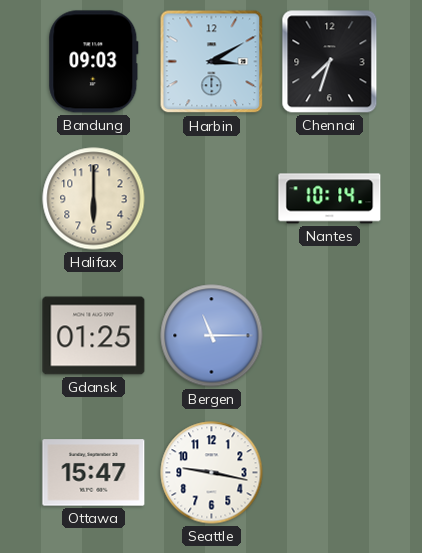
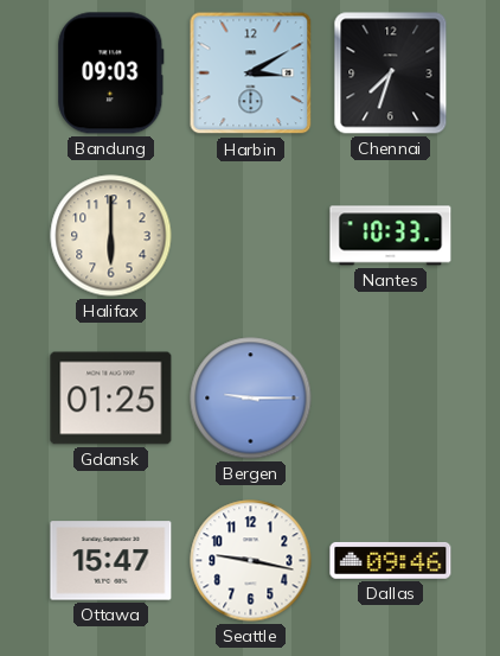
Nantes: 10:14 -> 10:33
Bergen: 11:15 -> 9:15
Dallas: none -> 09:46
